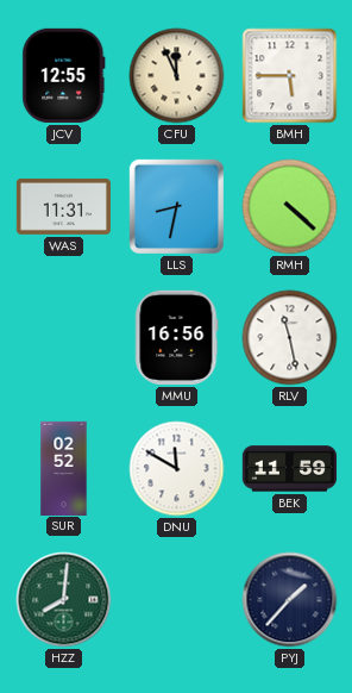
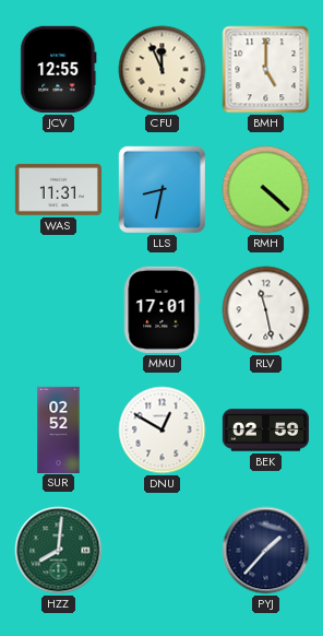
BMH: 5:45 -> 5:00
MMU: 16:56 -> 17:01
DNU: 11:50 -> 12:50
BEK: 11:59 -> 02:59
